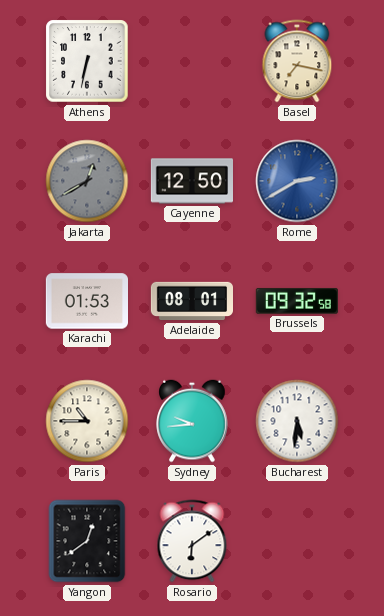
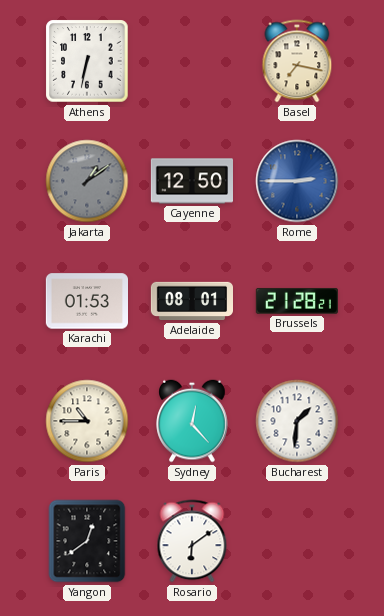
Jakarta: 12:40 -> 1:09
Rome: 2:40 -> 2:45
Brussels: 09:32 -> 21:28
Sydney: 9:44 -> 12:23
Bucharest: 5:31 -> 1:31
